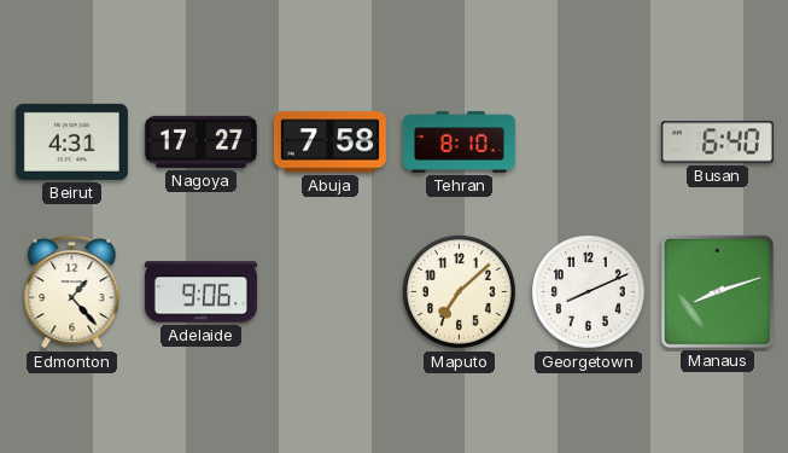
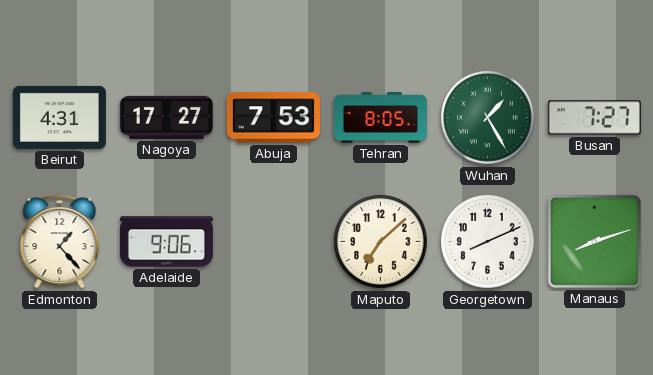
Abuja: 7:58 -> 7:53
Tehran: 8:10 -> 8:05
Wuhan: none -> 1:25
Busan: 6:40 -> 7:27
